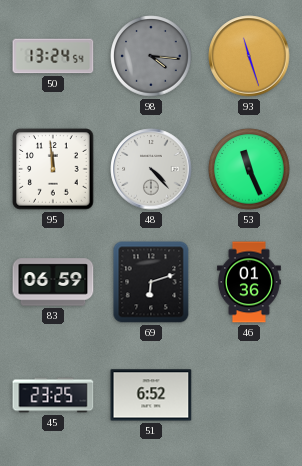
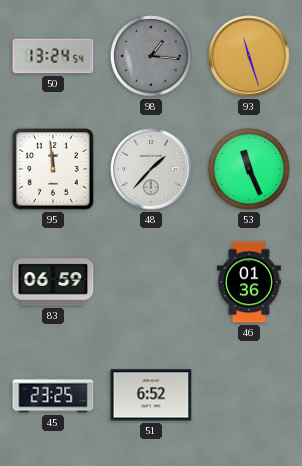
98: 4:16 -> 1:16
48: 4:23 -> 1:37
69: 6:12 -> none
